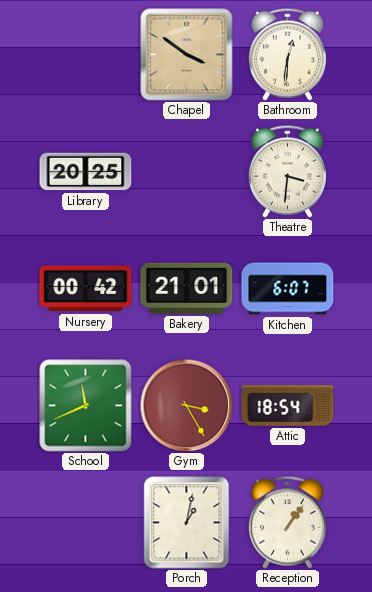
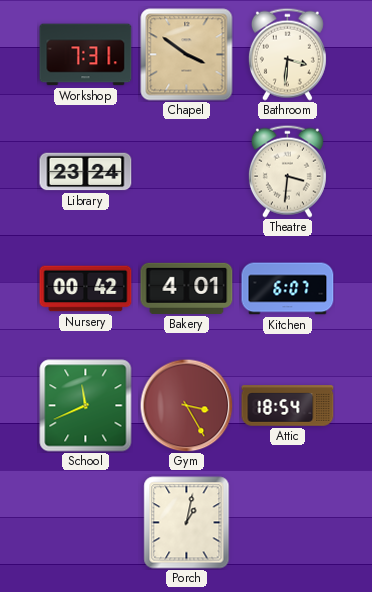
Workshop: none -> 7:31
Bathroom: 12:31 -> 3:31
Library: 20:25 -> 23:24
Bakery: 21:01 -> 4:01
Reception: 1:06 -> none
